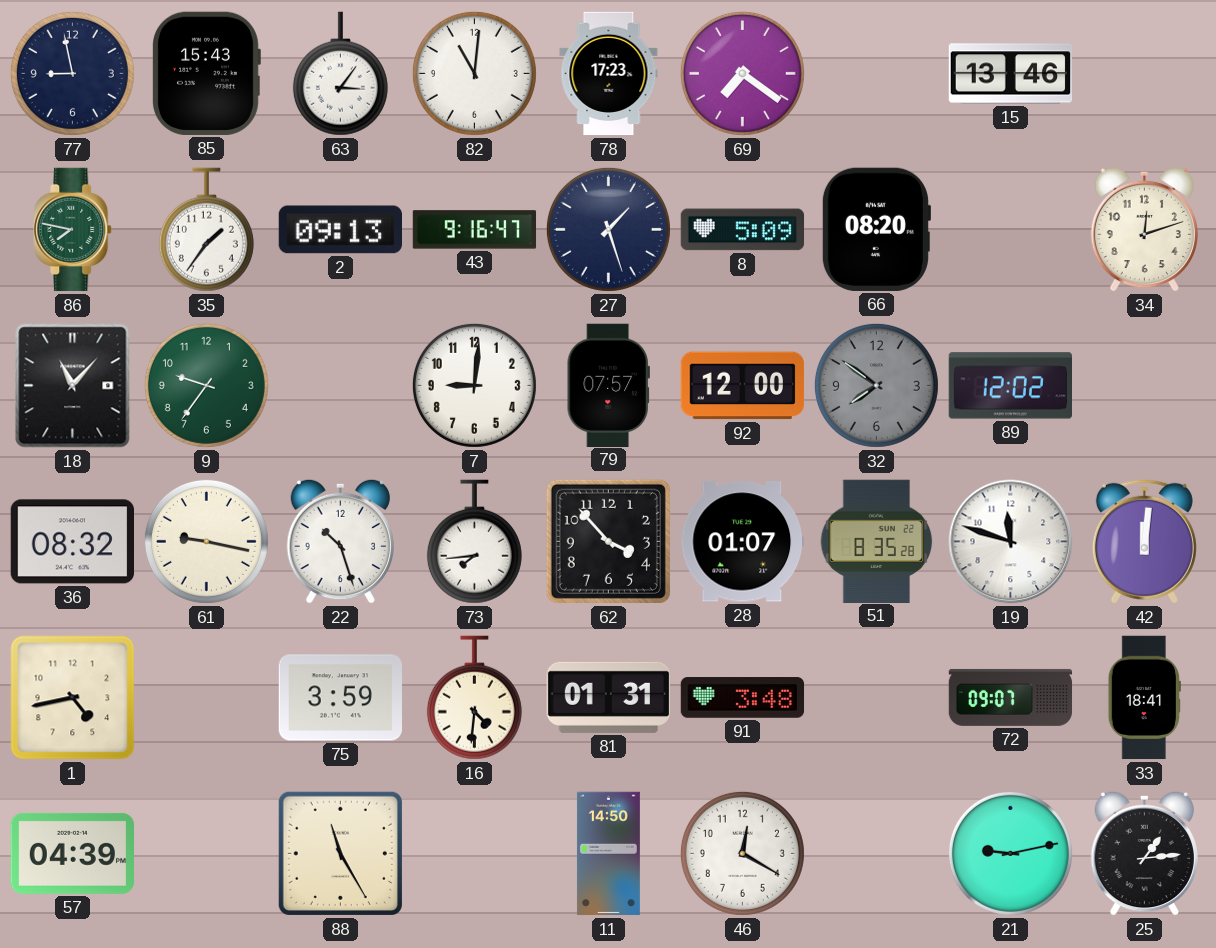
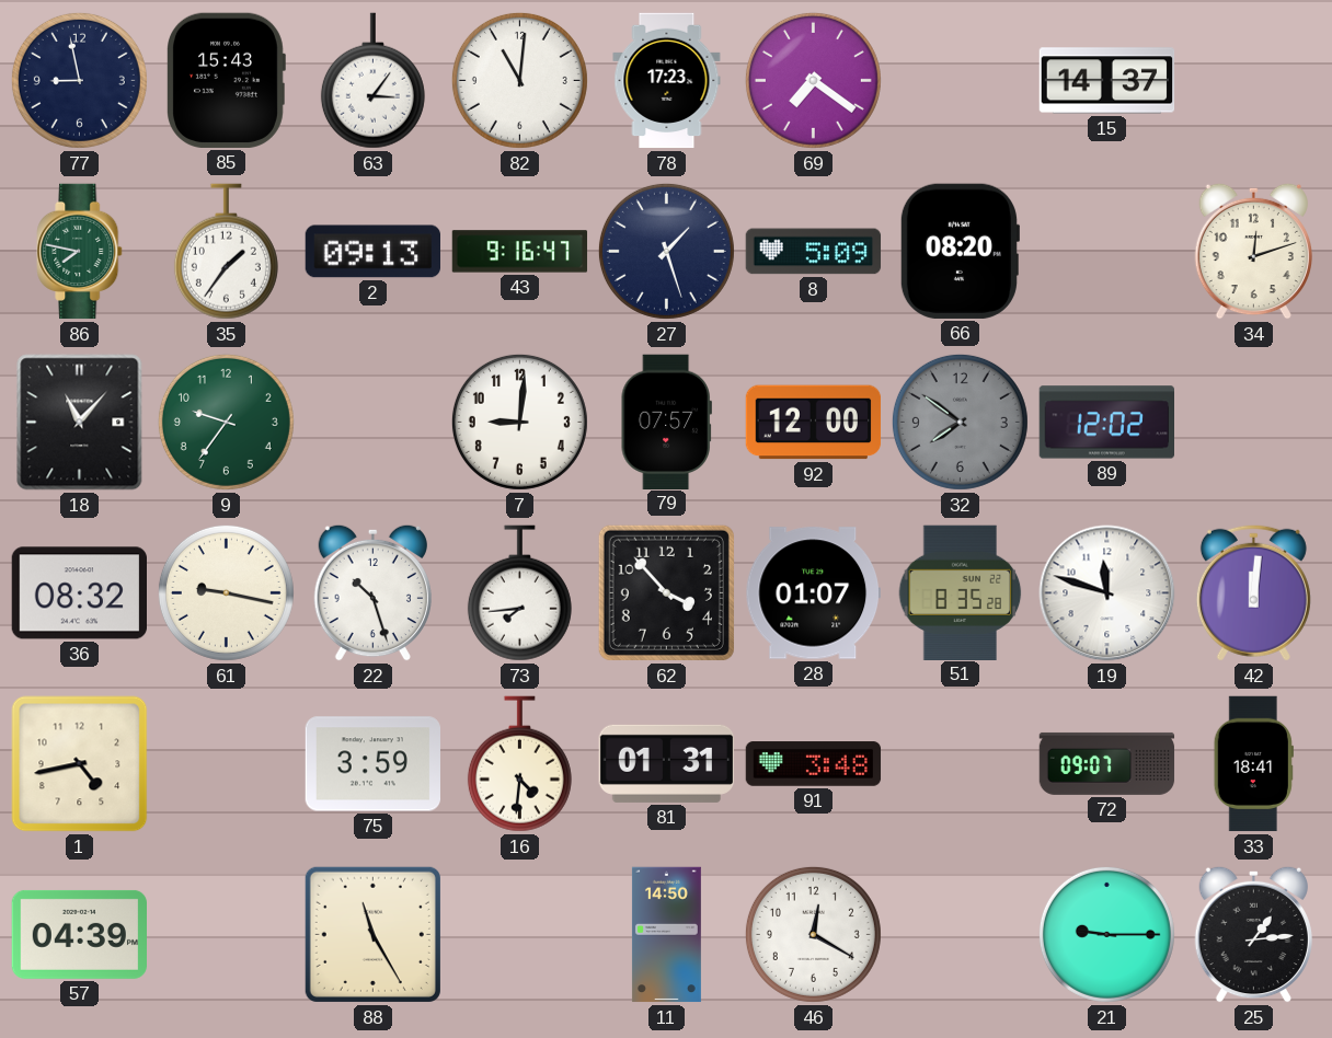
15: 13:46 -> 14:37
21: 9:13 -> 9:15
